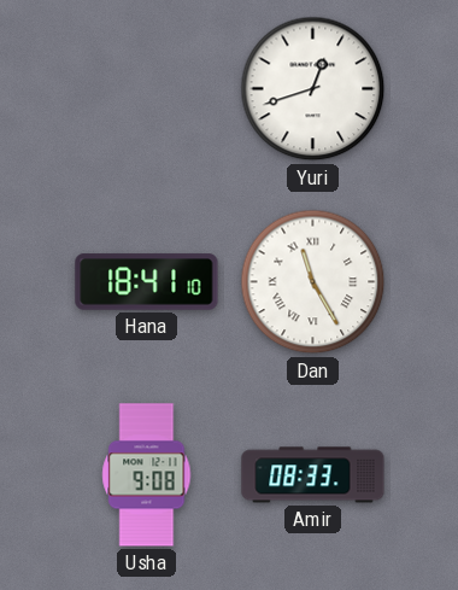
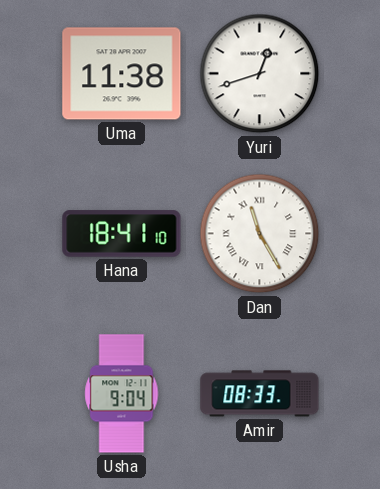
Uma: none -> 11:38
Usha: 9:08 -> 9:04
